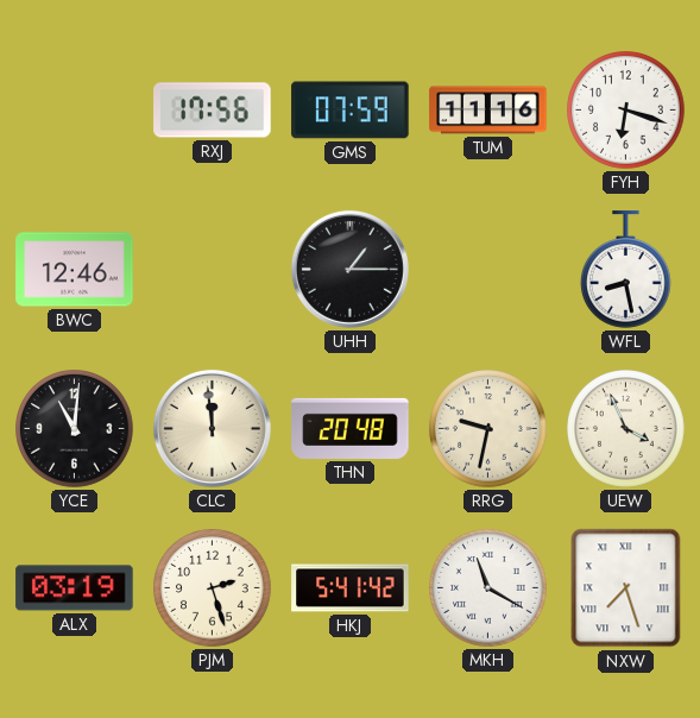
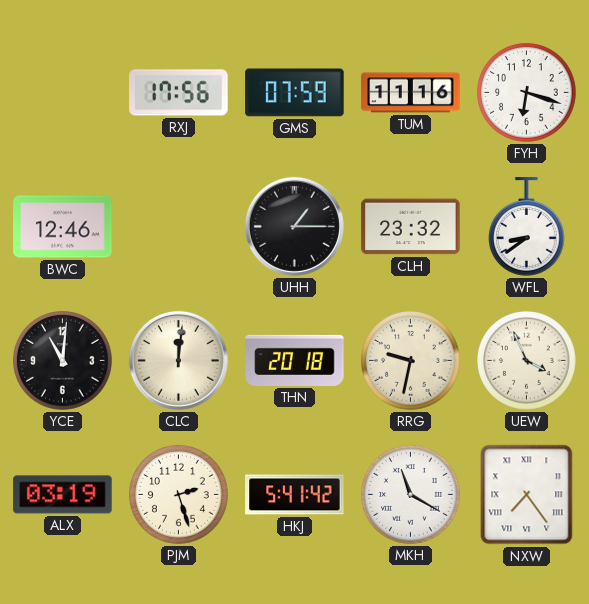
CLH: none -> 23:32
WFL: 8:28 -> 8:39
CLC: 11:59 -> 12:01
THN: 20:48 -> 20:18
NXW: 7:27 -> 7:24
